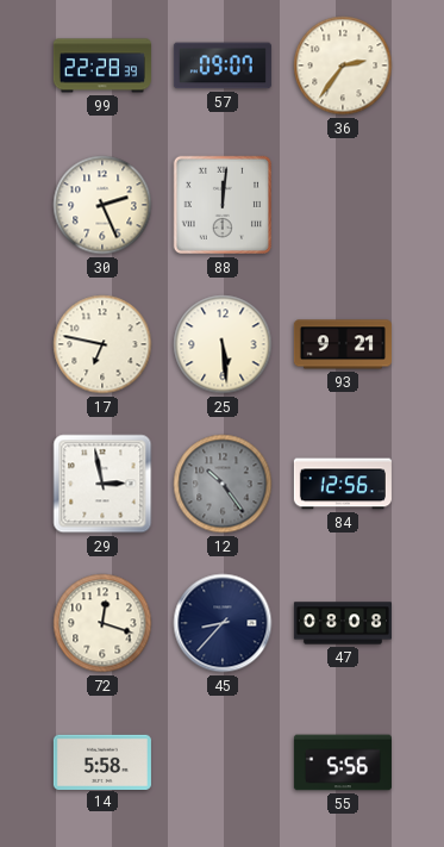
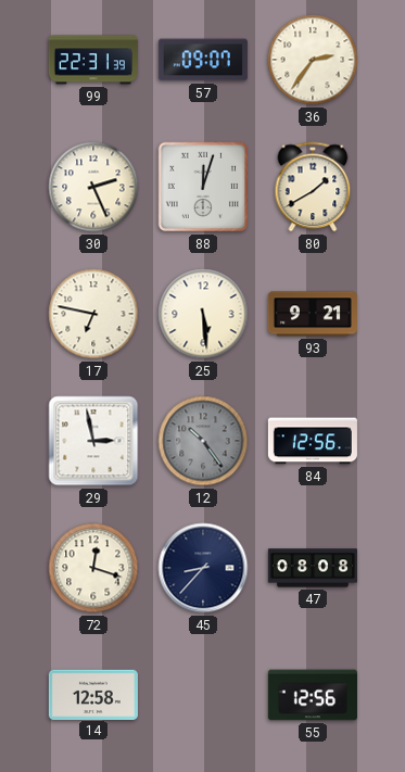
99: 22:28 -> 22:31
88: 12:01 -> 12:03
80: none -> 1:40
14: 5:58 -> 12:58
55: 5:56 -> 12:56
